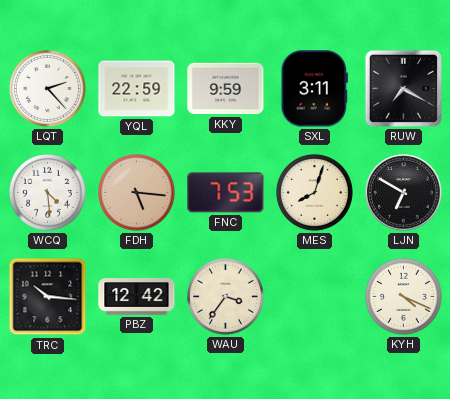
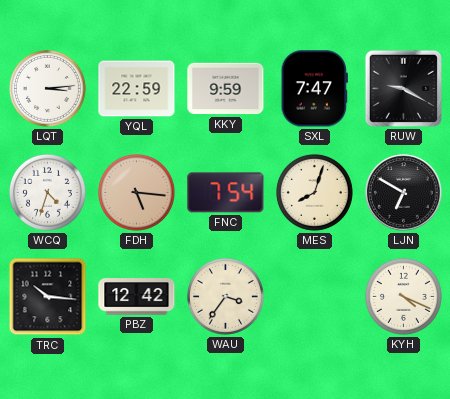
LQT: 2:23 -> 3:14
SXL: 3:11 -> 7:47
RUW: 7:20 -> 9:20
WCQ: 4:29 -> 4:33
FNC: 7:53 -> 7:54
